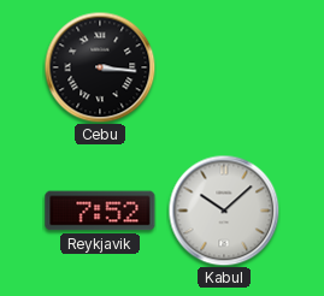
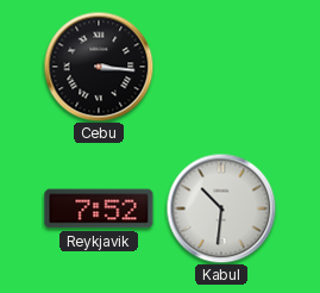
Kabul: 10:08 -> 10:31
